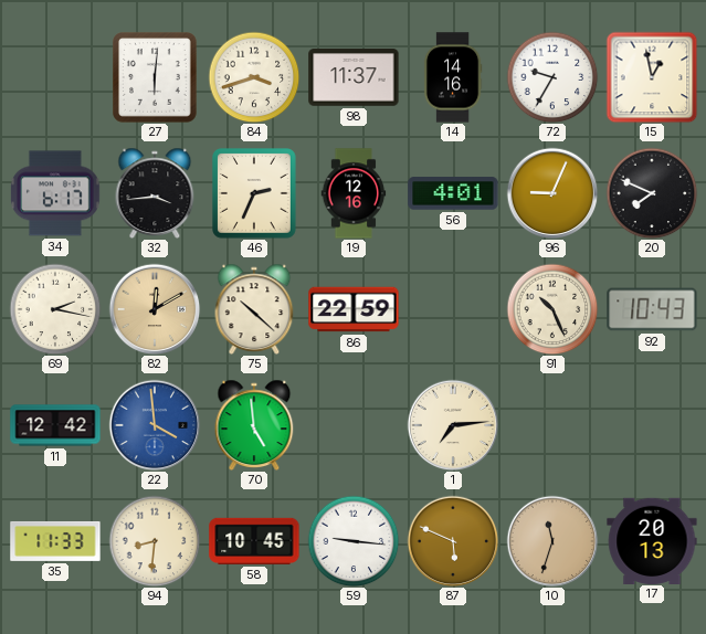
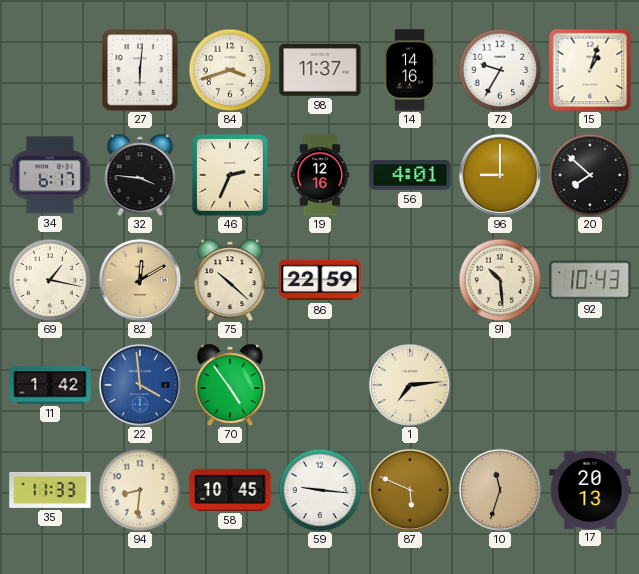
15: 12:58 -> 1:03
32: 3:44 -> 3:46
96: 9:04 -> 9:00
20: 7:49 -> 7:52
69: 2:17 -> 1:17
91: 10:26 -> 10:29
11: 12:42 -> 1:42
70: 4:59 -> 4:54
